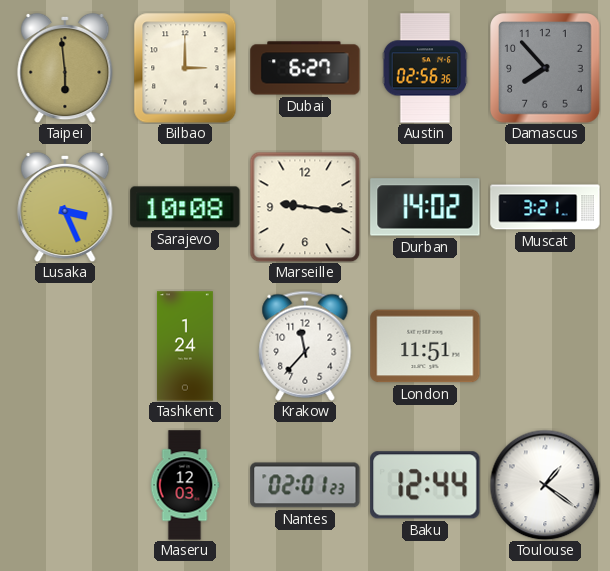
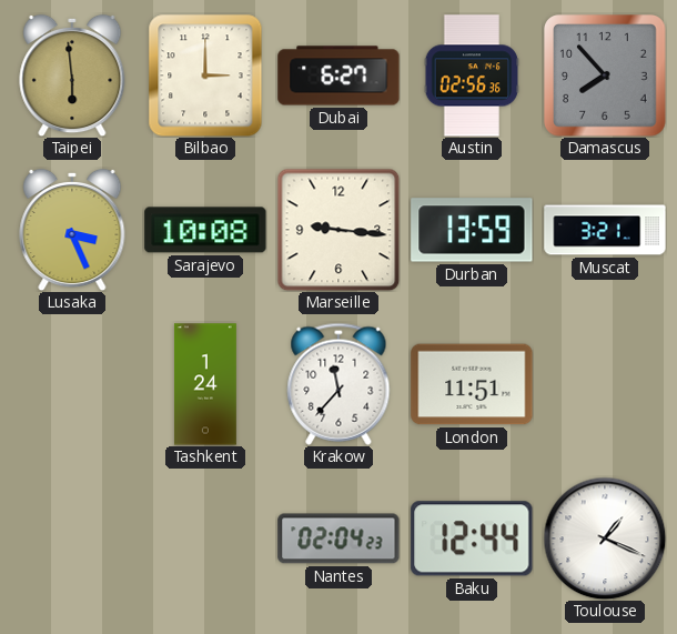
Durban: 14:02 -> 13:59
Maseru: 12:03 -> none
Nantes: 02:01 -> 02:04
Toulouse: 1:21 -> 1:19
